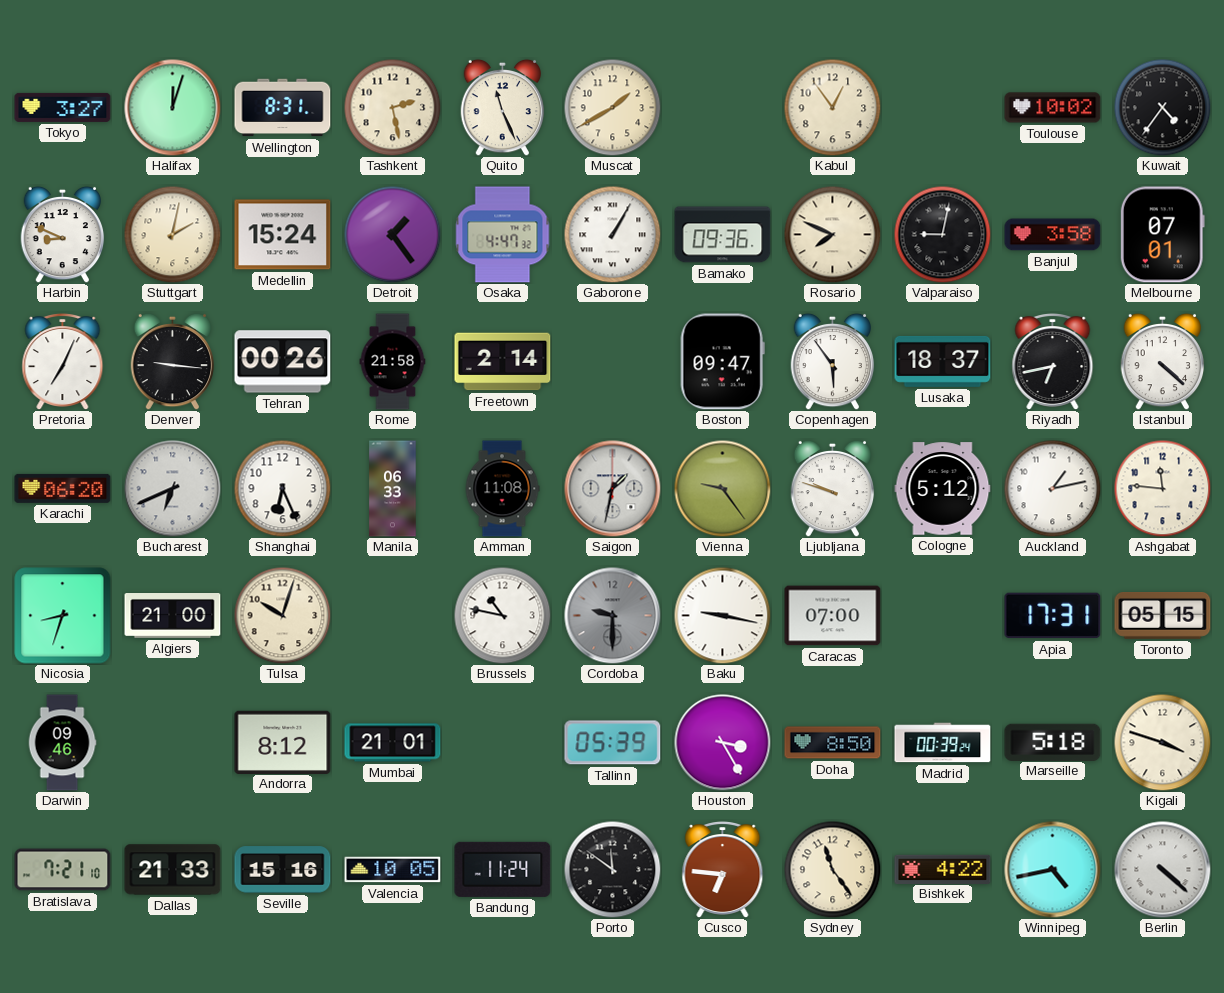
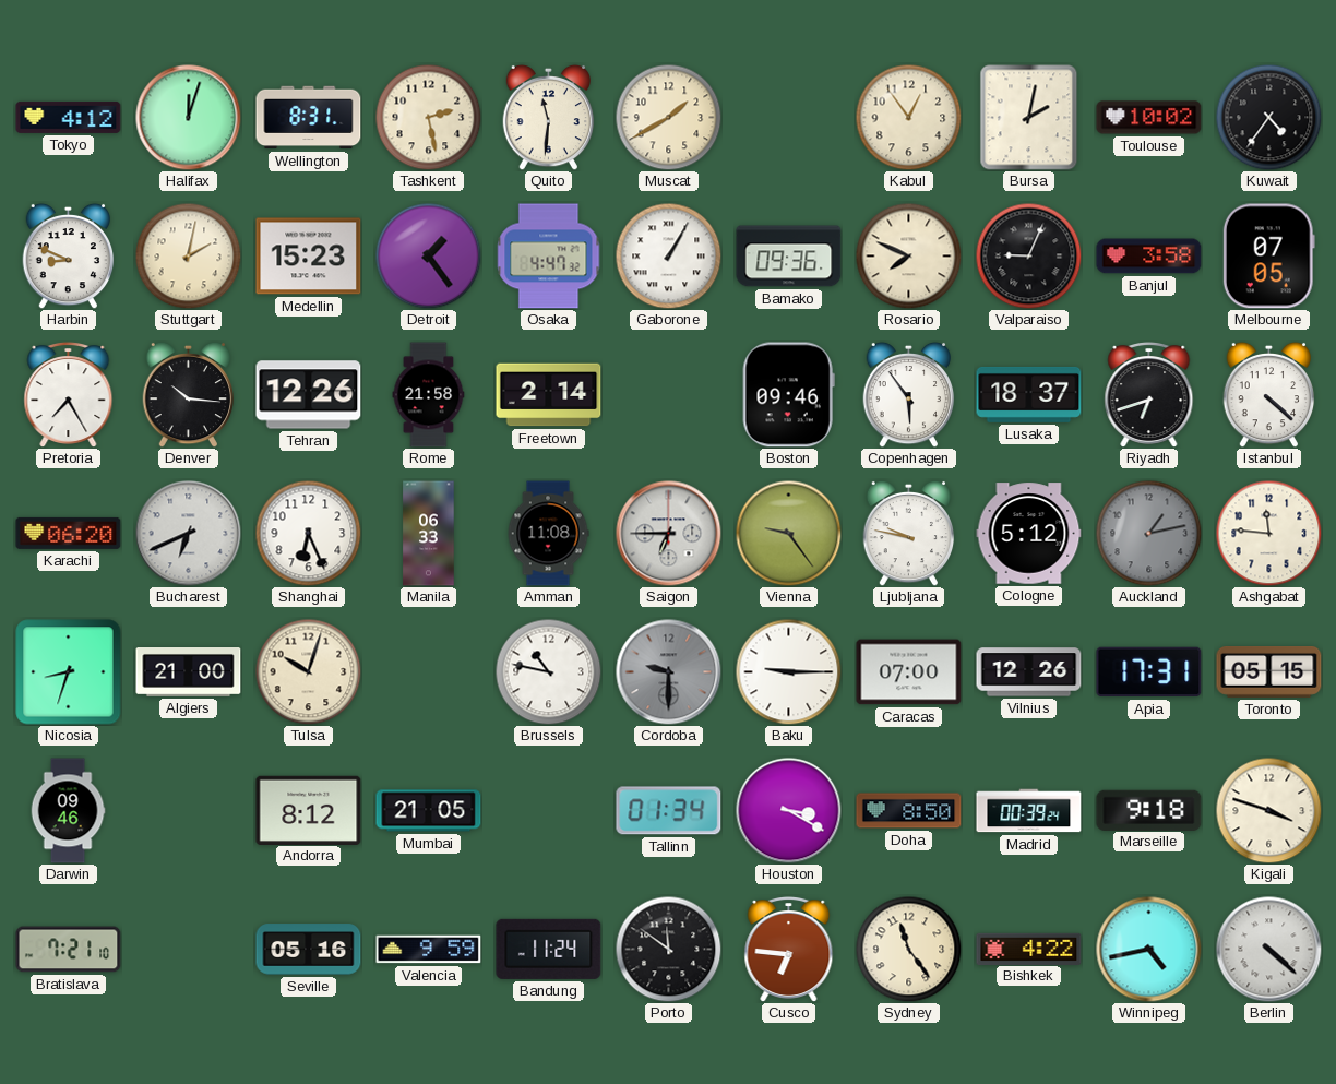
Tokyo: 3:27 -> 4:12
Quito: 11:26 -> 11:31
Bursa: none -> 2:02
Medellin: 15:24 -> 15:23
Valparaiso: 9:02 -> 9:04
Melbourne: 07:01 -> 07:05
Pretoria: 7:04 -> 7:25
Denver: 9:16 -> 10:16
Tehran: 00:26 -> 12:26
Boston: 09:47 -> 09:46
Riyadh: 6:43 -> 6:42
Saigon: 1:32 -> 6:45
Ljubljana: 9:48 -> 9:47
Auckland dial: white -> grey
Baku: 9:17 -> 9:15
Vilnius: none -> 12:26
Mumbai: 21:01 -> 21:05
Tallinn: 05:39 -> 01:34
Houston: 3:25 -> 3:20
Marseille: 5:18 -> 9:18
Dallas: 21:33 -> none
Seville: 15:16 -> 05:16
Valencia: 10:05 -> 9:59
